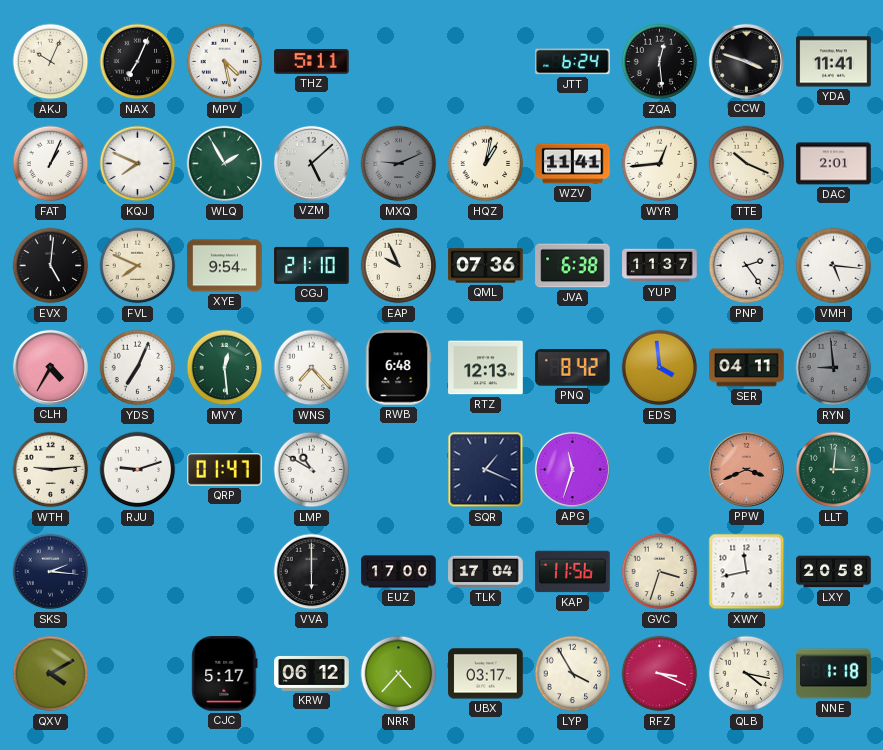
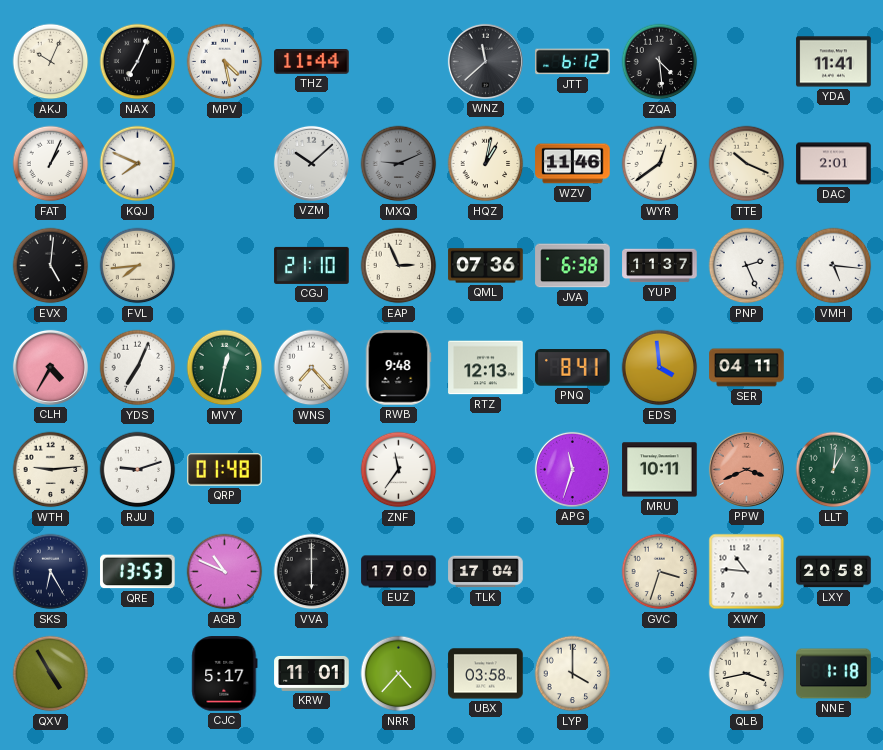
THZ: 5:11 -> 11:44
WNZ: none -> 11:38
JTT: 6:24 -> 6:12
ZQA: 12:29 -> 4:29
CCW: 3:48 -> none
WLQ: 1:55 -> none
VZM: 5:08 -> 10:08
WZV: 11:41 -> 11:46
WYR: 12:44 -> 12:39
FVL: 7:49 -> 7:44
XYE: 9:54 -> none
EAP: 9:56 -> 2:56
PNP: 2:24 -> 2:26
MVY: 12:29 -> 12:32
RWB: 6:48 -> 9:48
PNQ: 8:42 -> 8:41
RYN: 8:59 -> none
QRP: 01:47 -> 01:48
LMP: 10:50 -> none
ZNF: none -> 11:36
SQR: 1:19 -> none
MRU: none -> 10:11
LLT: 3:01 -> 1:01
SKS: 2:16 -> 6:25
QRE: none -> 13:53
AGB: none -> 10:49
KAP: 11:56 -> none
XWY: 11:43 -> 10:46
QXV: 4:10 -> 4:55
KRW: 06:12 -> 11:01
UBX: 03:17 -> 03:58
LYP: 3:55 -> 4:00
RFZ: 3:19 -> none
QLB: 4:17 -> 3:43
